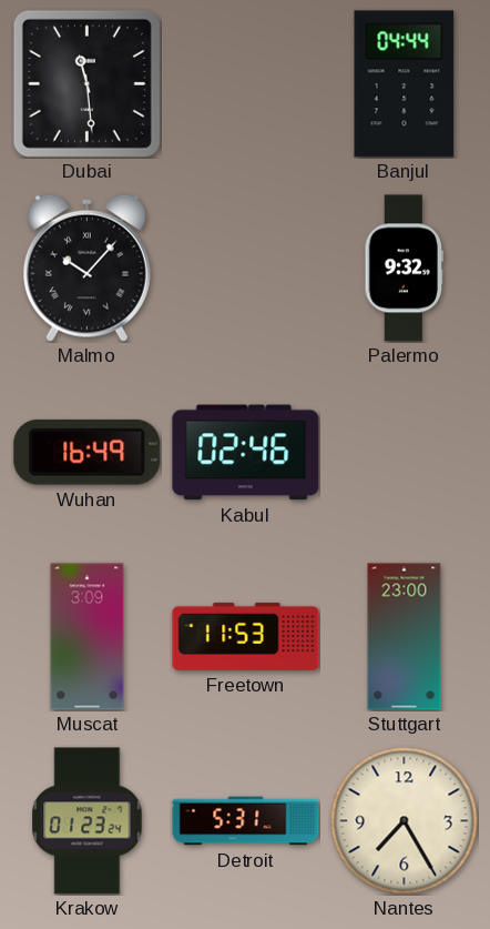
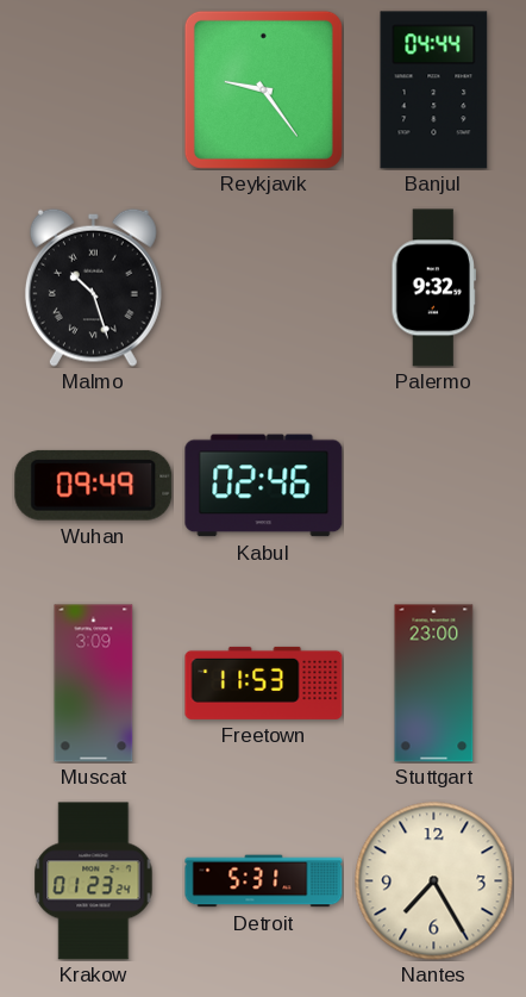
Dubai: 11:29 -> none
Reykjavik: none -> 9:24
Malmo: 10:07 -> 10:27
Wuhan: 16:49 -> 09:49
